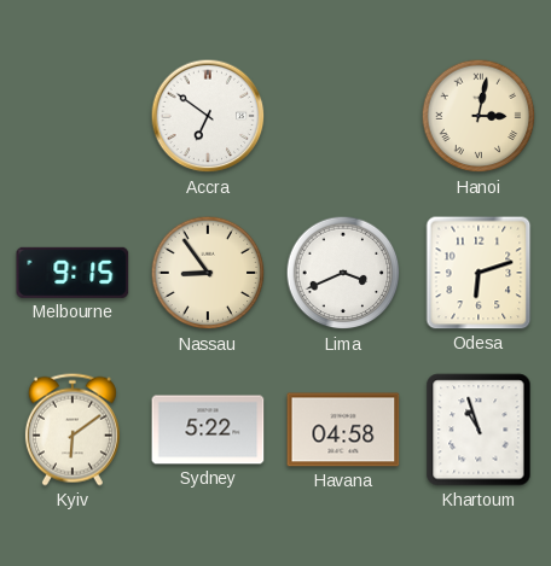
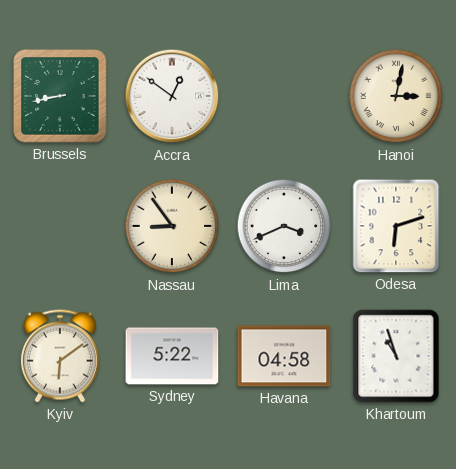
Brussels: none -> 8:43
Accra: 6:51 -> 12:51
Melbourne: 9:15 -> none
